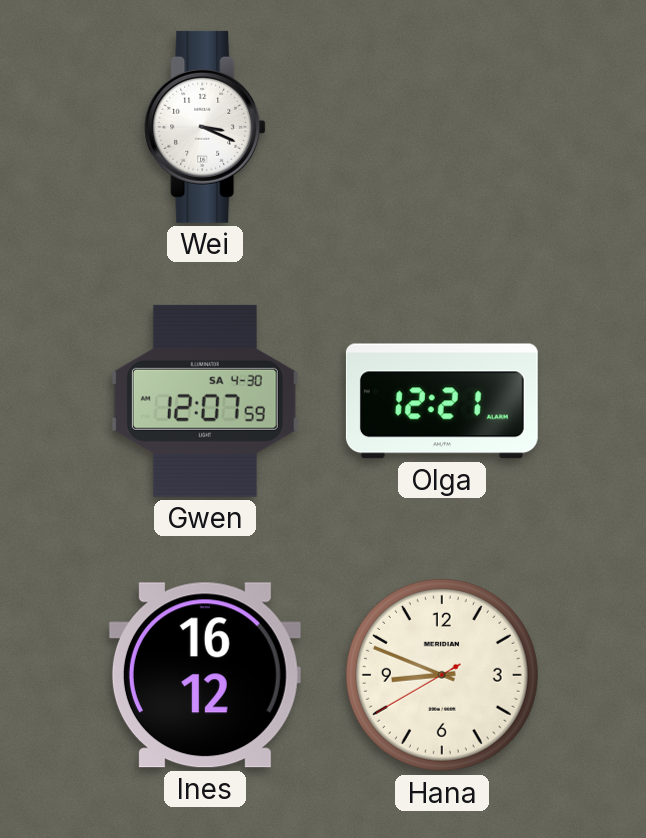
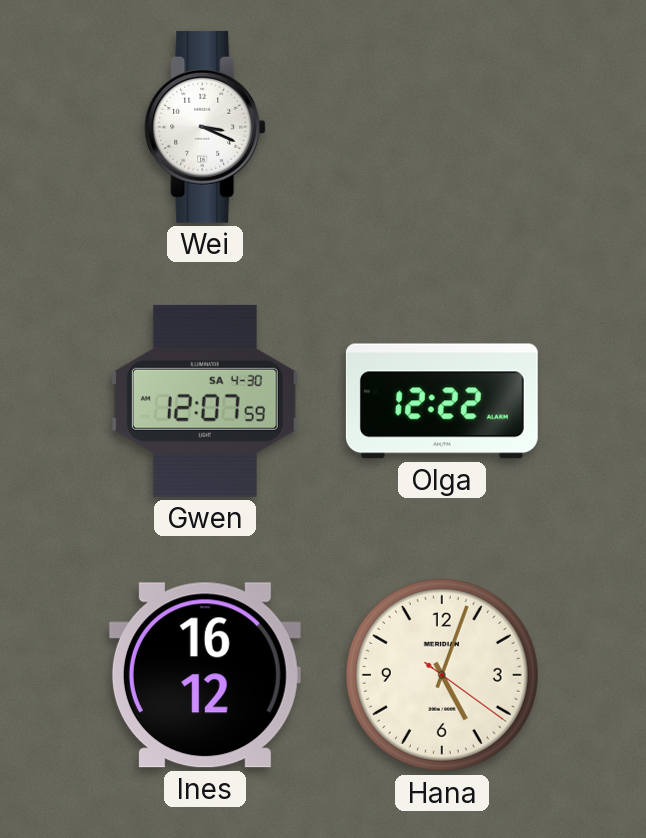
Olga: 12:21 -> 12:22
Hana: 8:48 -> 5:03
